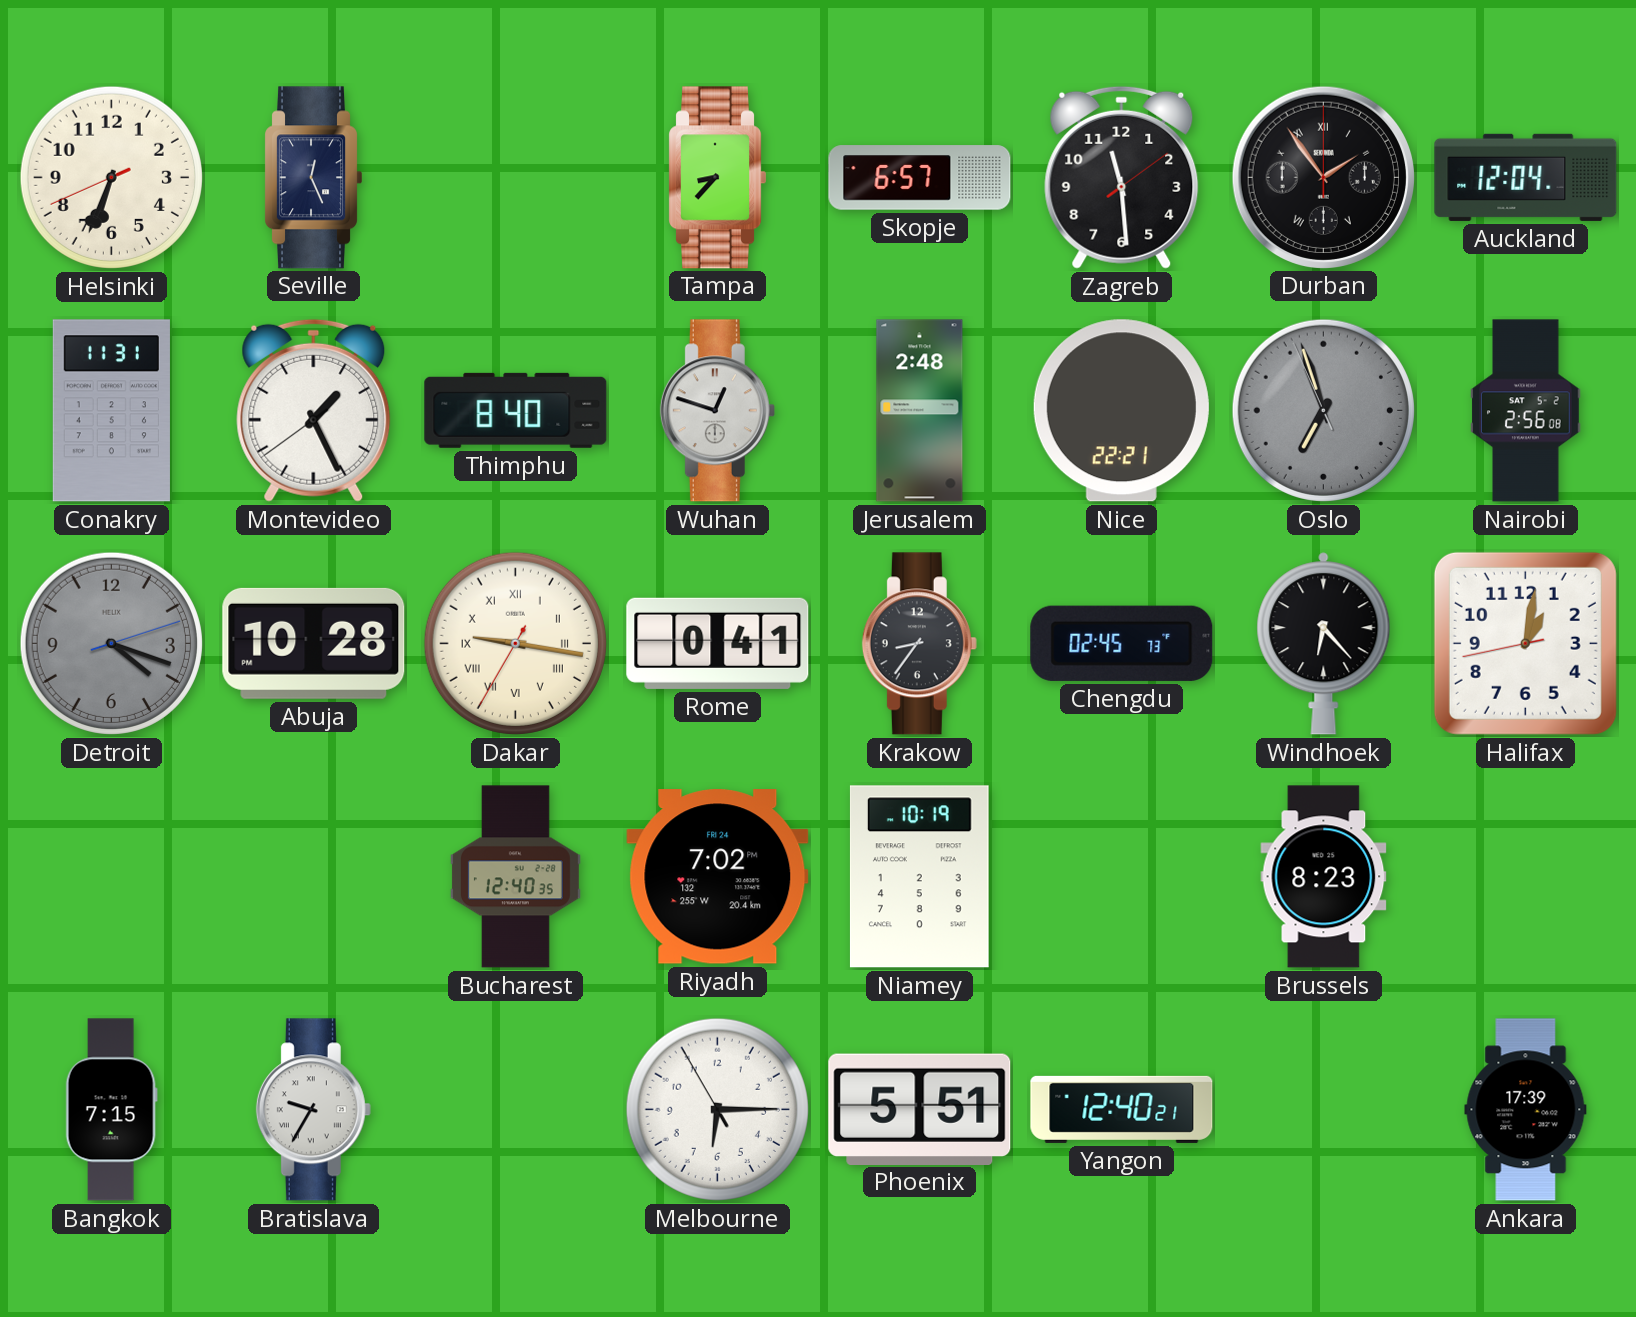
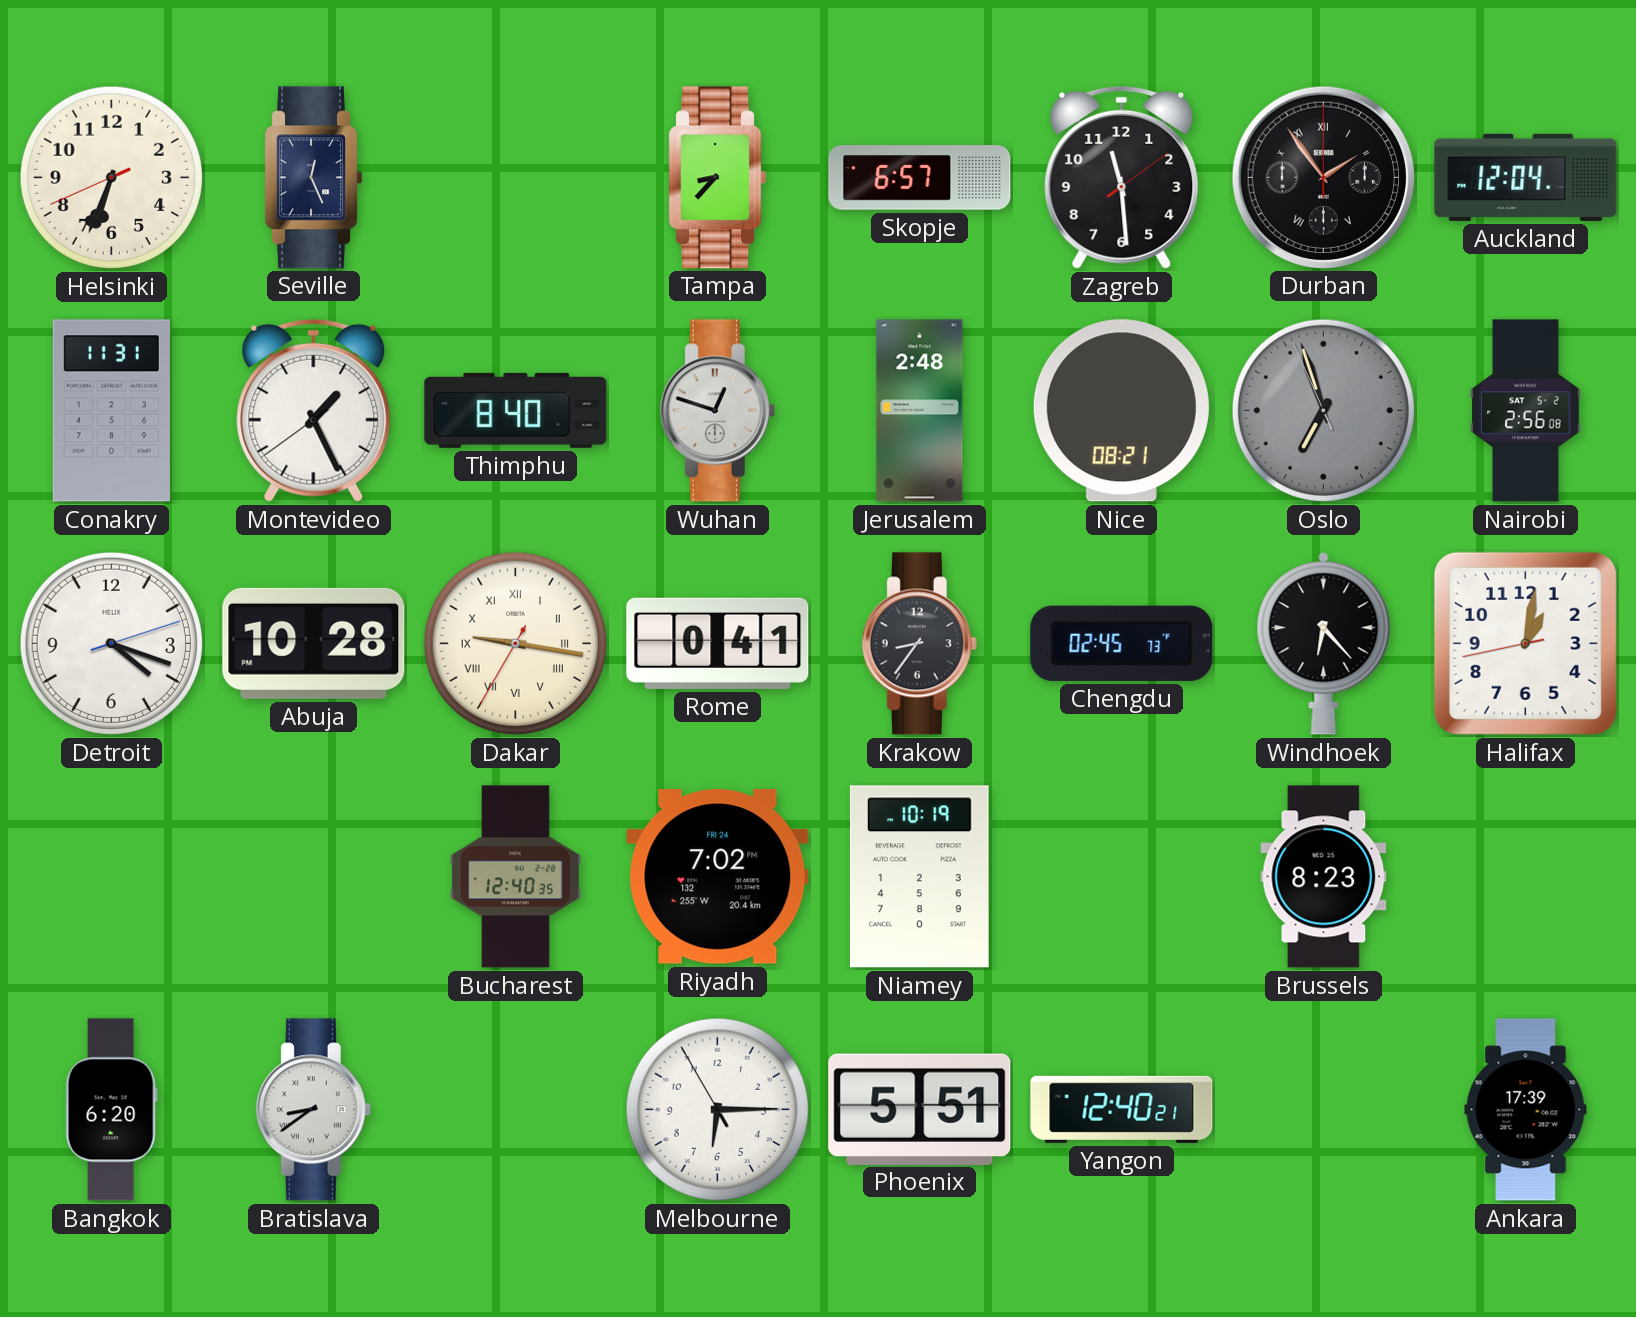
Nice: 22:21 -> 08:21
Detroit dial: grey -> white
Bangkok: 7:15 -> 6:20
Bratislava: 9:35 -> 8:39
